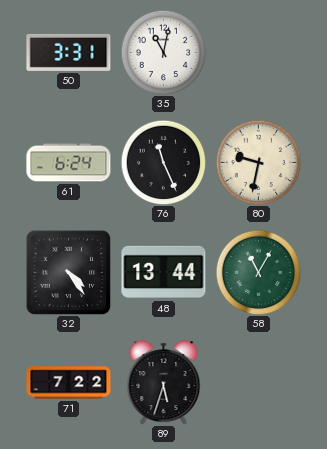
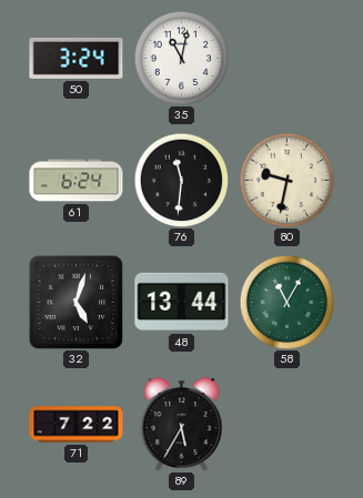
50: 3:31 -> 3:24
76: 11:26 -> 11:31
32: 4:24 -> 5:03
89: 5:33 -> 5:35
